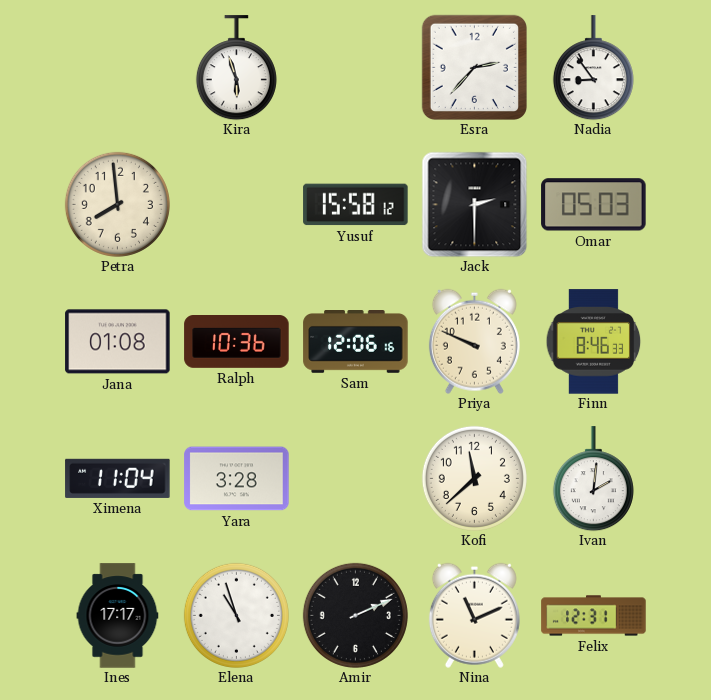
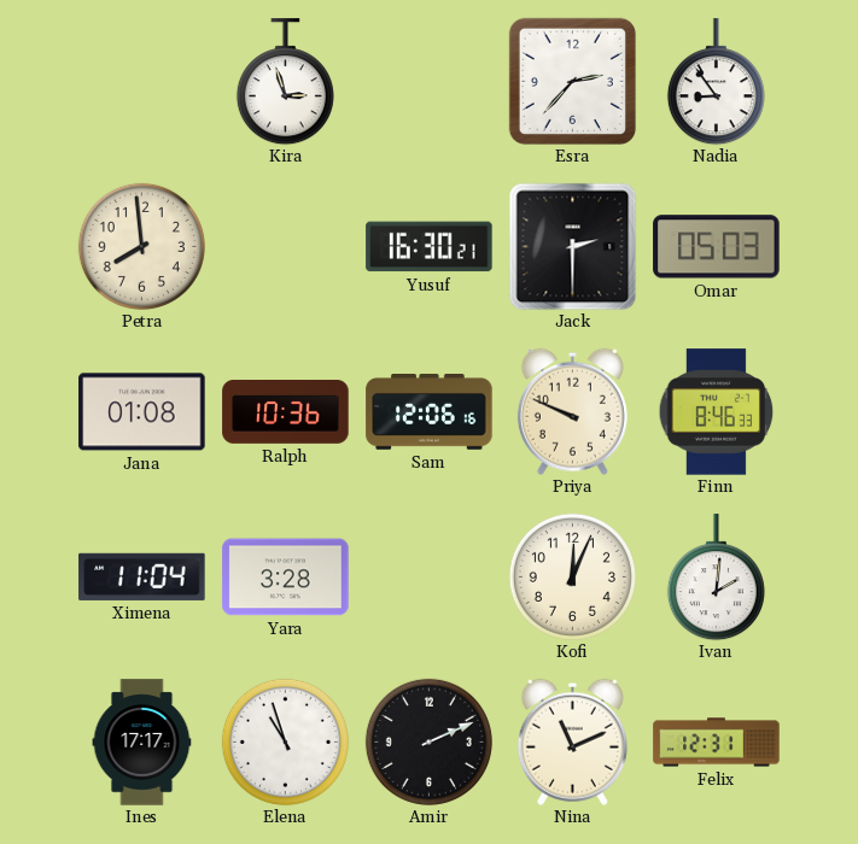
Kira: 5:57 -> 2:57
Yusuf: 15:58 -> 16:30
Kofi: 11:38 -> 12:04
